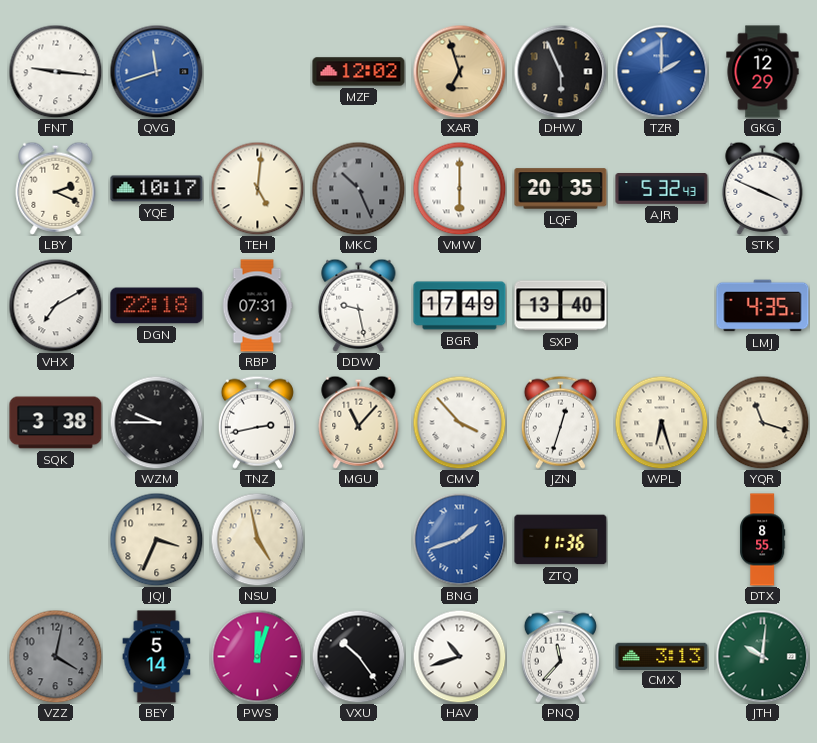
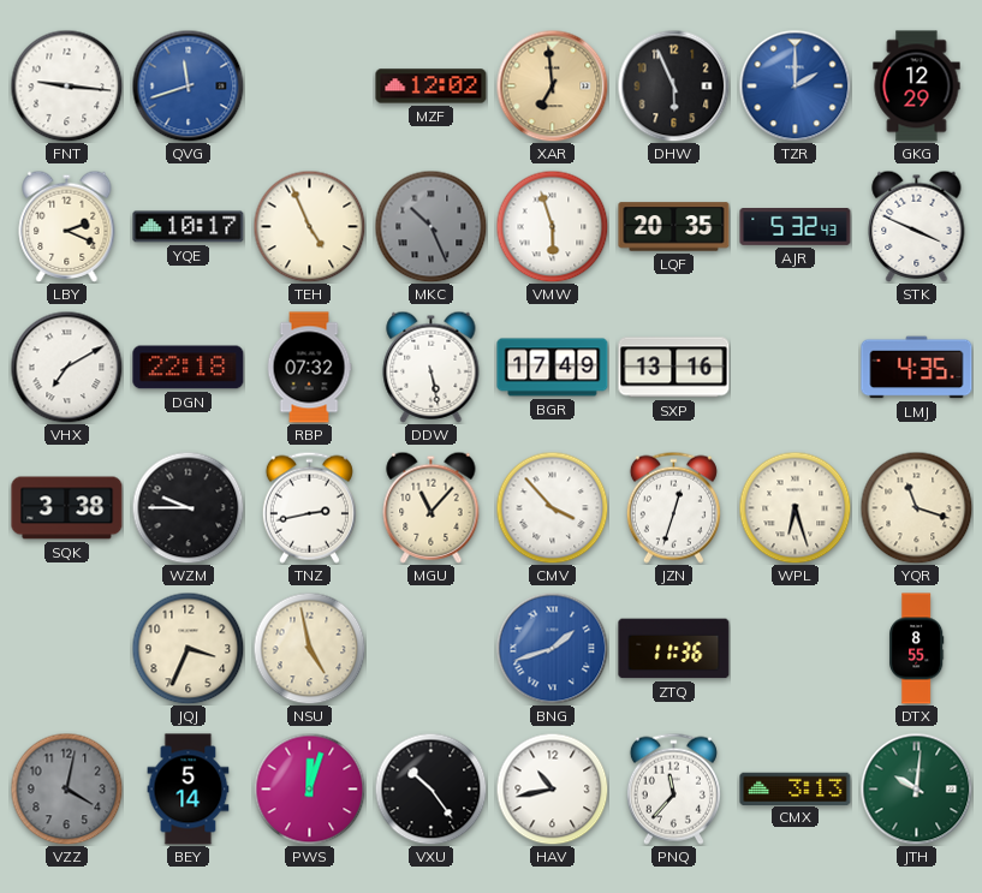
XAR: 6:57 -> 6:59
TEH: 5:01 -> 4:56
VMW: 6:00 -> 5:57
RBP: 07:31 -> 07:32
DDW: 9:28 -> 5:28
SXP: 13:40 -> 13:16
HAV: 10:42 -> 10:43
